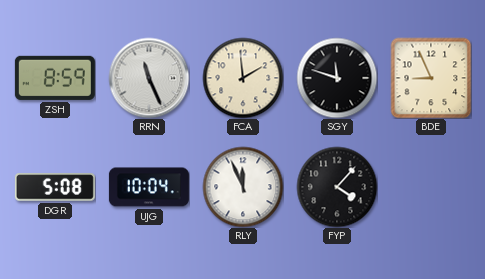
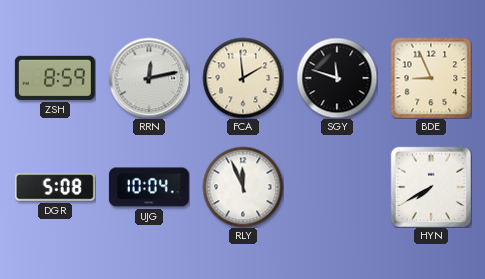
RRN: 11:26 -> 12:13
FYP: 4:07 -> none
HYN: none -> 7:40
